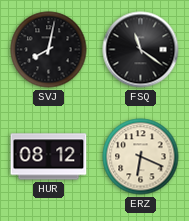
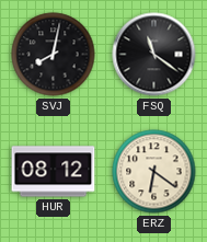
ERZ: 6:19 -> 6:21
